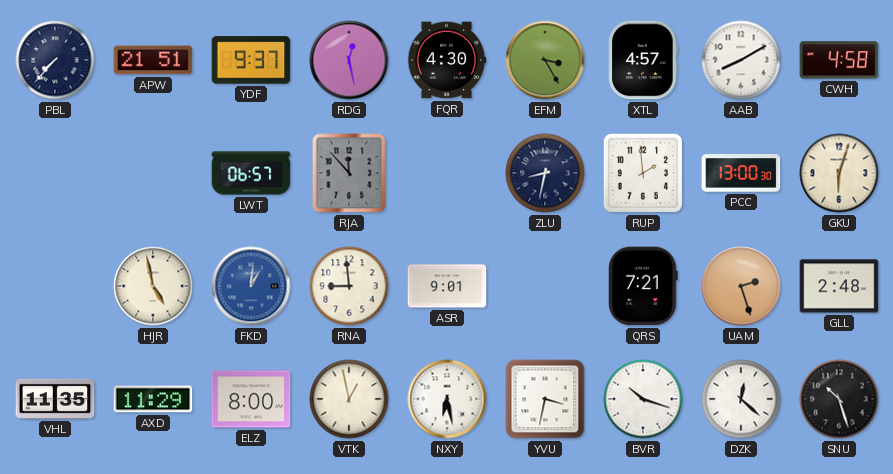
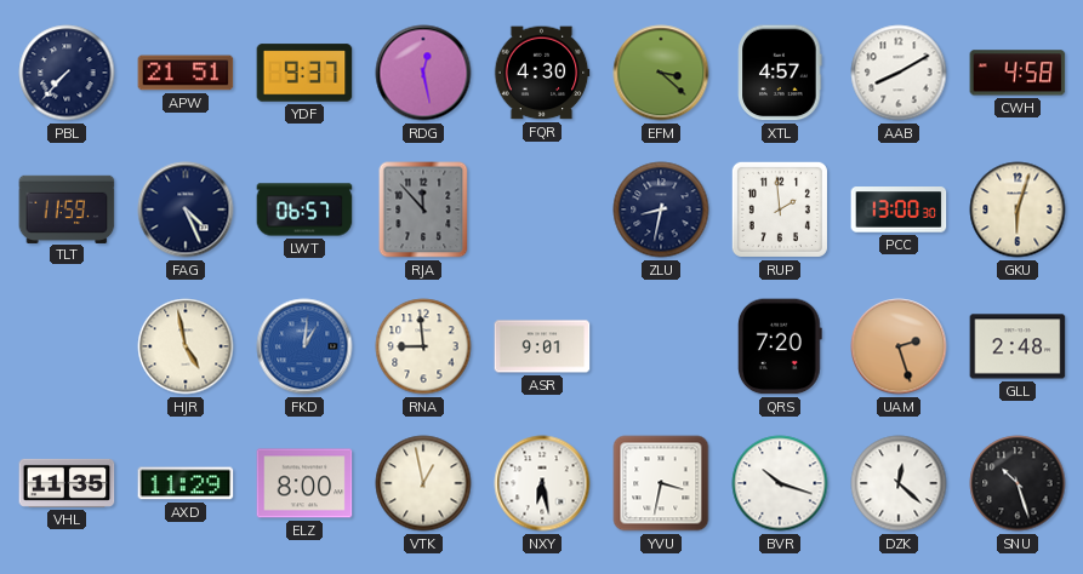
EFM: 3:25 -> 3:22
TLT: none -> 11:59
FAG: none -> 4:26
QRS: 7:21 -> 7:20
